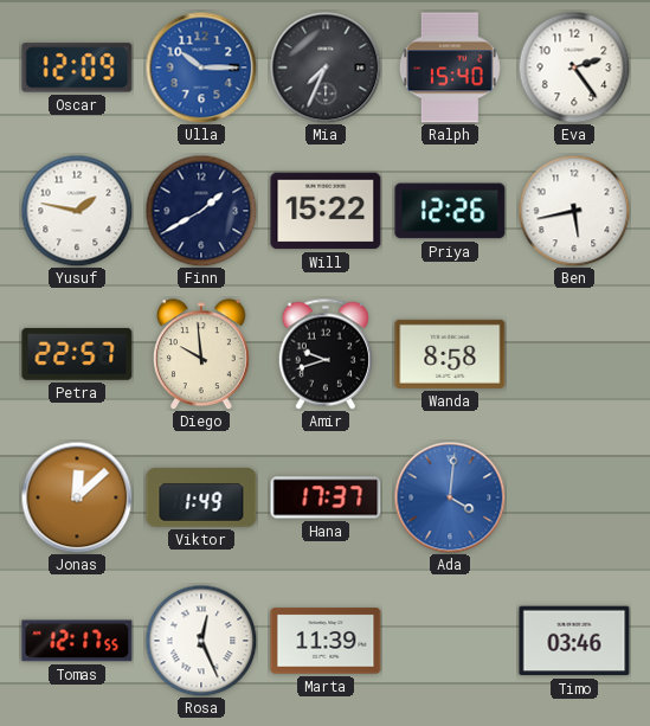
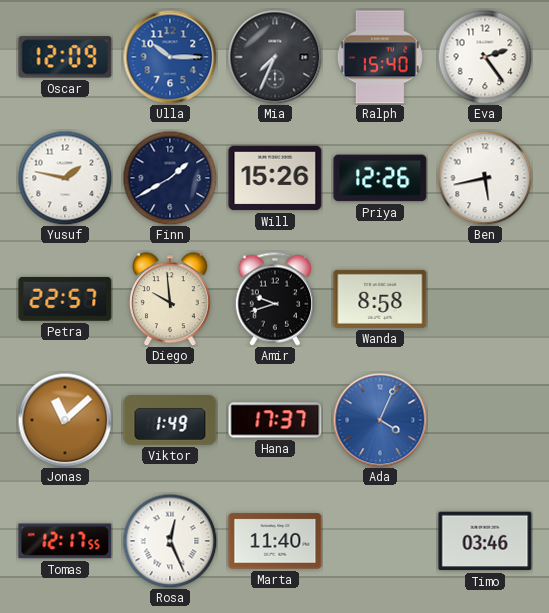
Will: 15:22 -> 15:26
Jonas: 12:08 -> 11:08
Ada: 4:01 -> 4:04
Marta: 11:39 -> 11:40
